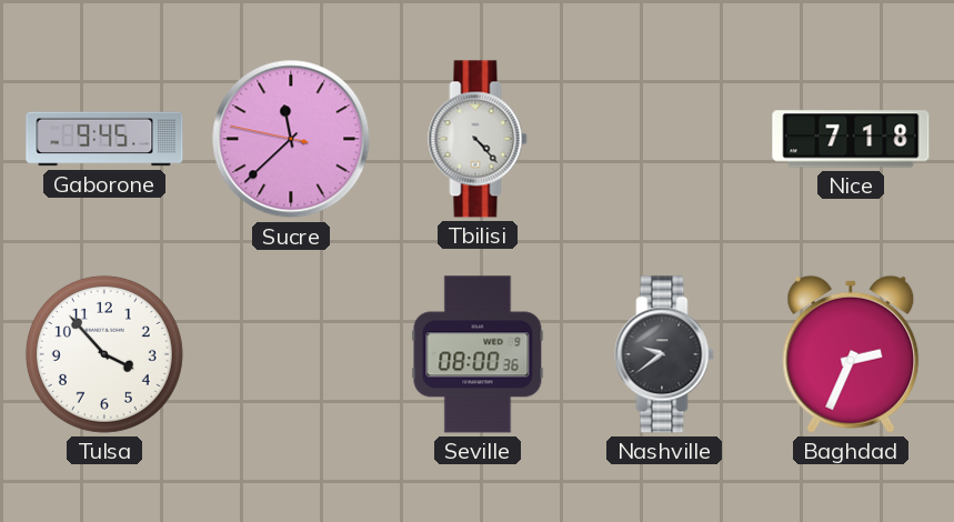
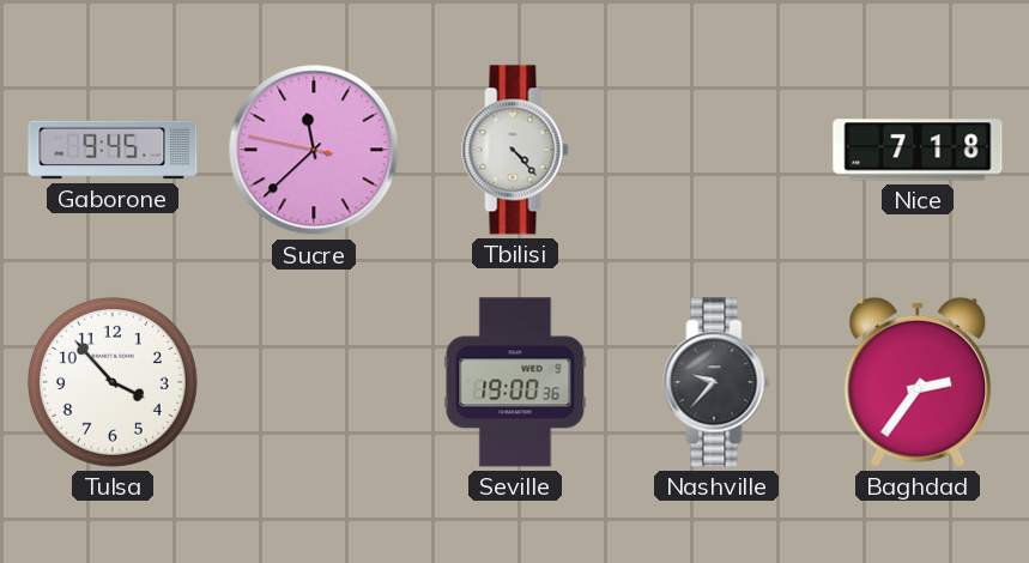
Seville: 08:00 -> 19:00
Nashville: 9:39 -> 9:37
Baghdad: 2:34 -> 2:36
